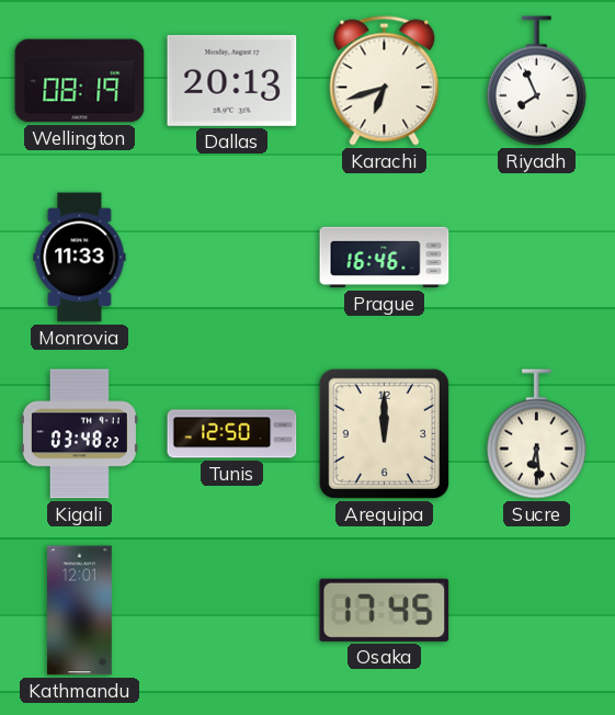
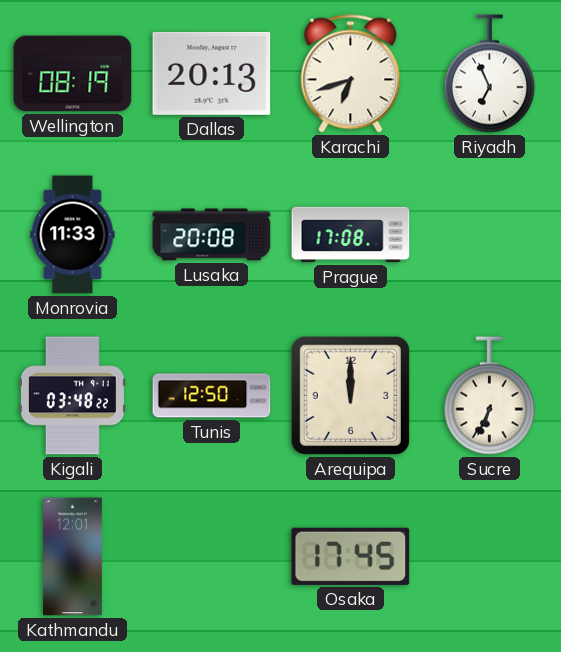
Riyadh: 7:56 -> 6:56
Lusaka: none -> 20:08
Prague: 16:46 -> 17:08
Sucre: 6:29 -> 6:34
